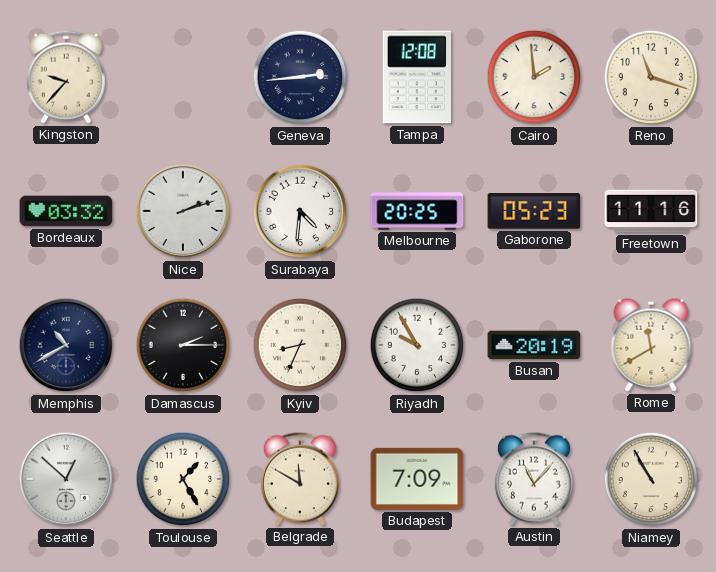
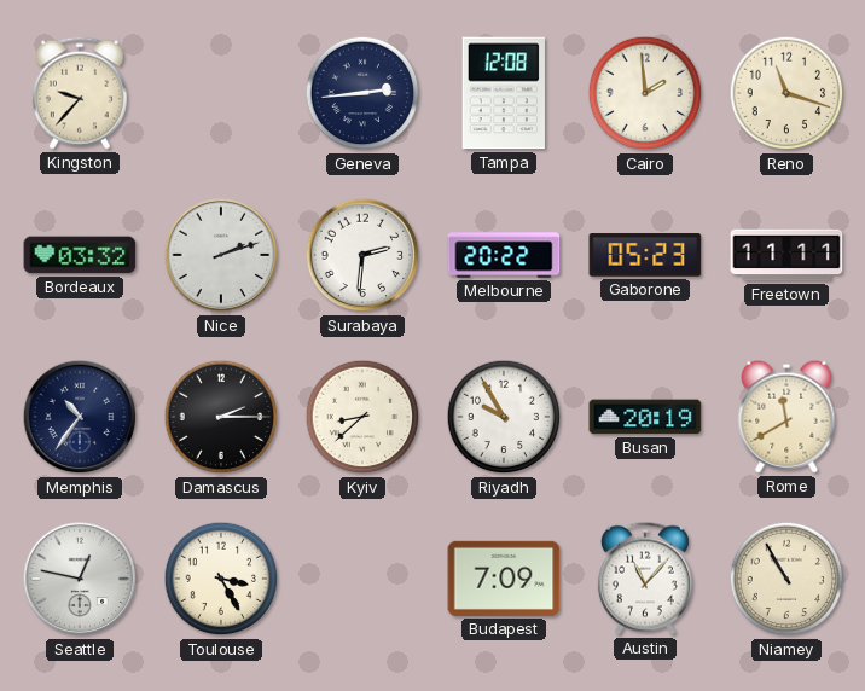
Surabaya: 4:31 -> 2:31
Melbourne: 20:25 -> 20:22
Freetown: 11:16 -> 11:11
Memphis: 10:40 -> 10:36
Kyiv: 8:34 -> 8:38
Seattle: 12:52 -> 12:47
Toulouse: 1:25 -> 3:25
Belgrade: 11:50 -> none
